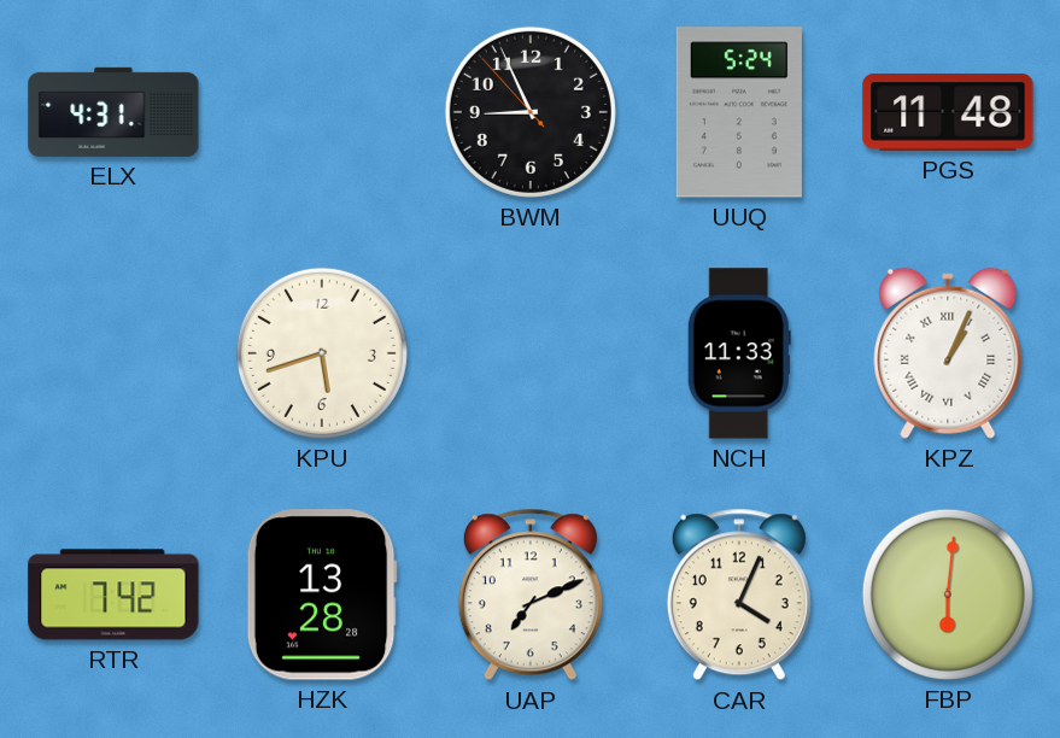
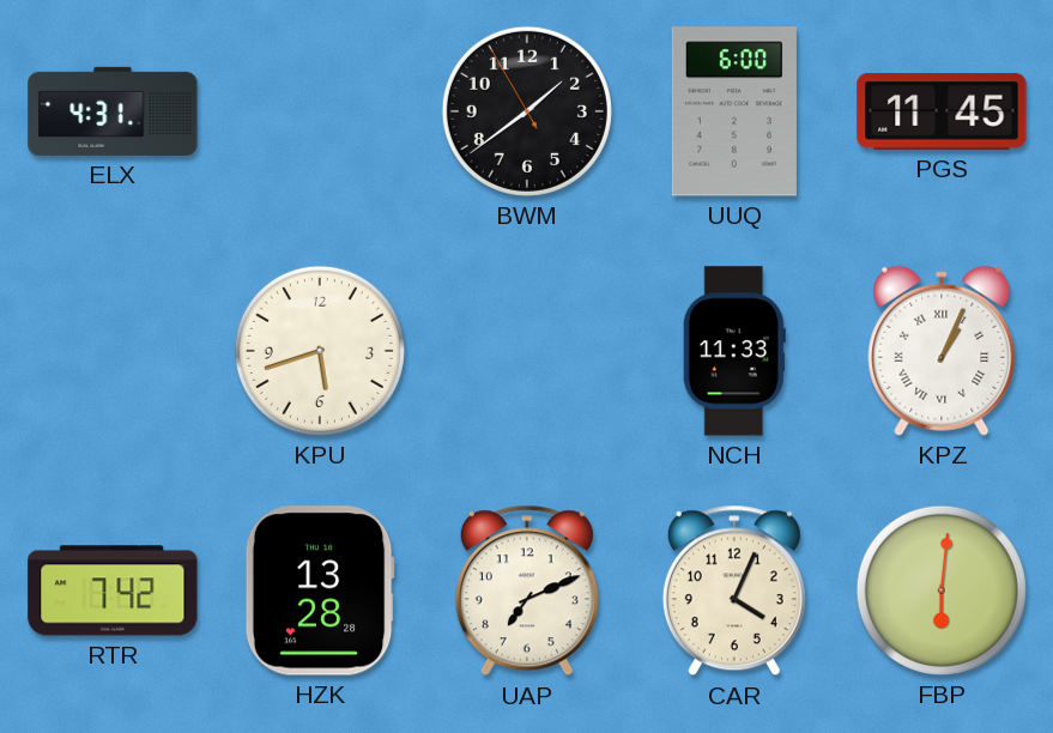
BWM: 8:55 -> 1:38
UUQ: 5:24 -> 6:00
PGS: 11:48 -> 11:45
